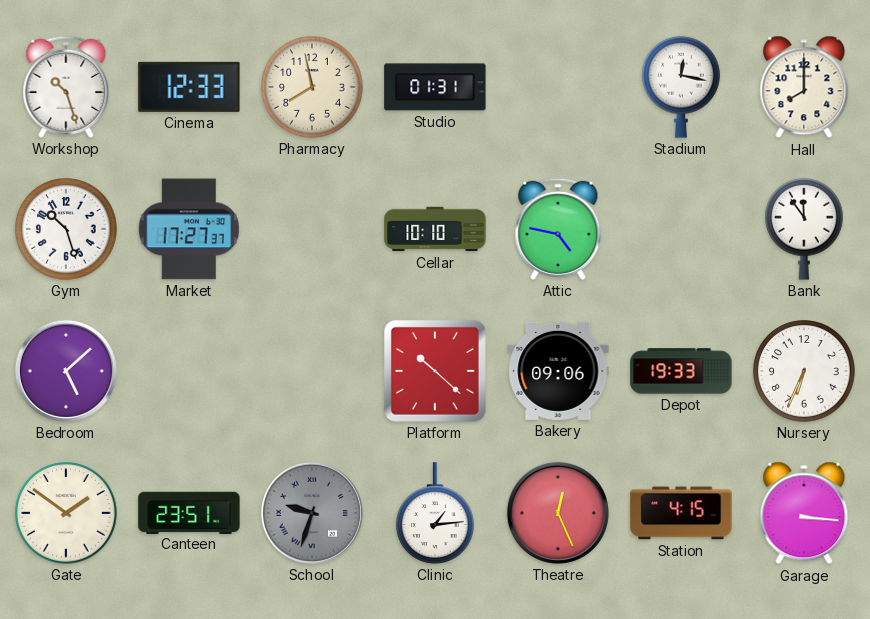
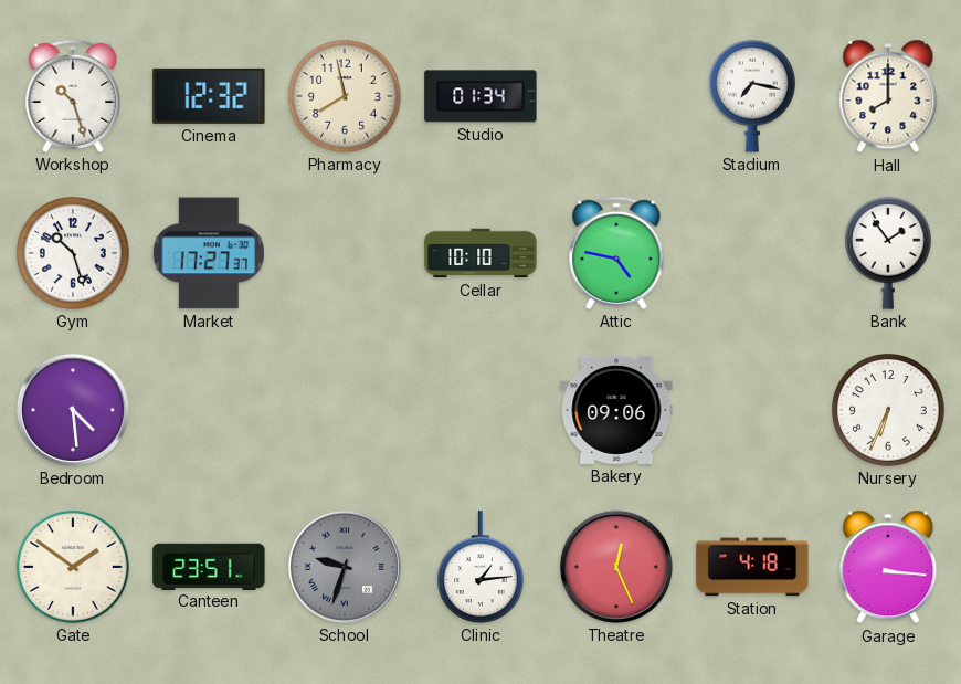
Cinema: 12:33 -> 12:32
Studio: 01:31 -> 01:34
Stadium: 12:17 -> 7:17
Bank: 11:54 -> 1:54
Bedroom: 5:08 -> 4:29
Platform: 10:22 -> none
Depot: 19:33 -> none
Station: 4:15 -> 4:18
